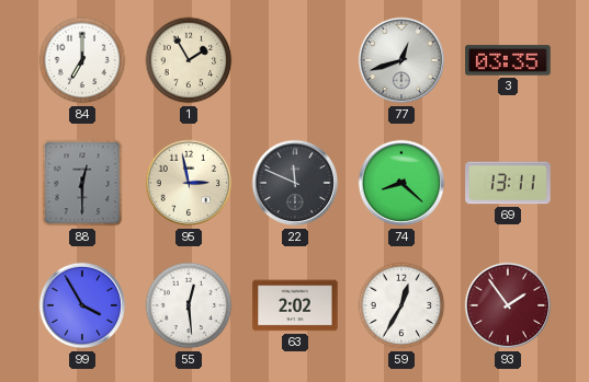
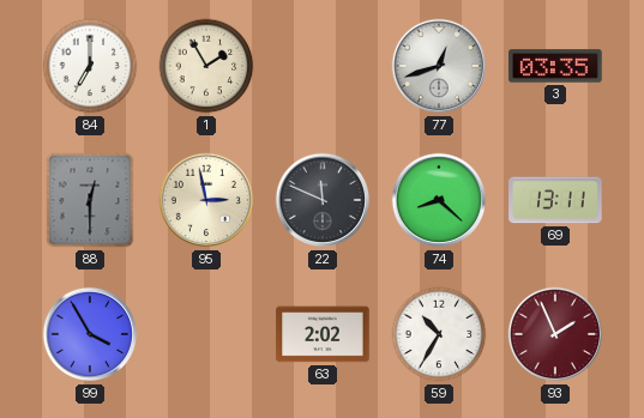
55: 12:29 -> none
59: 12:35 -> 10:35
93: 1:54 -> 1:56
